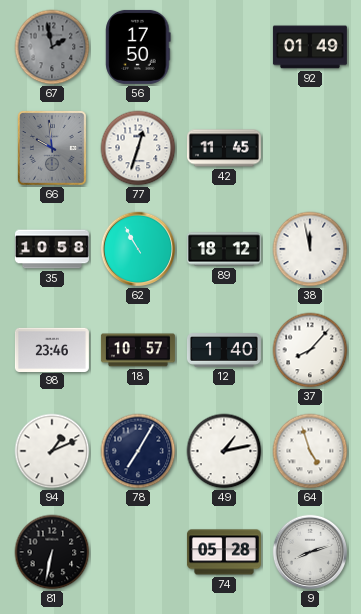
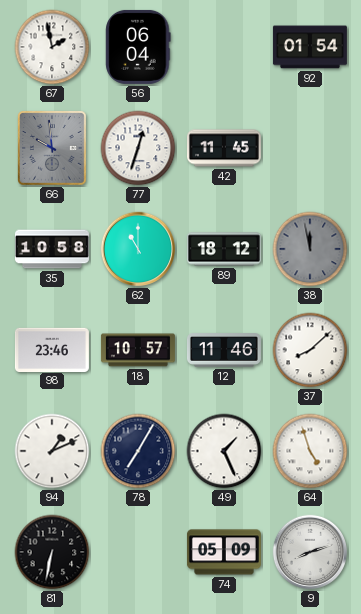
67 dial: grey -> white
56: 17:50 -> 06:04
92: 01:49 -> 01:54
62: 10:55 -> 11:00
38 dial: white -> grey
12: 1:40 -> 11:46
37: 8:07 -> 8:08
49: 1:13 -> 1:26
74: 05:28 -> 05:09
